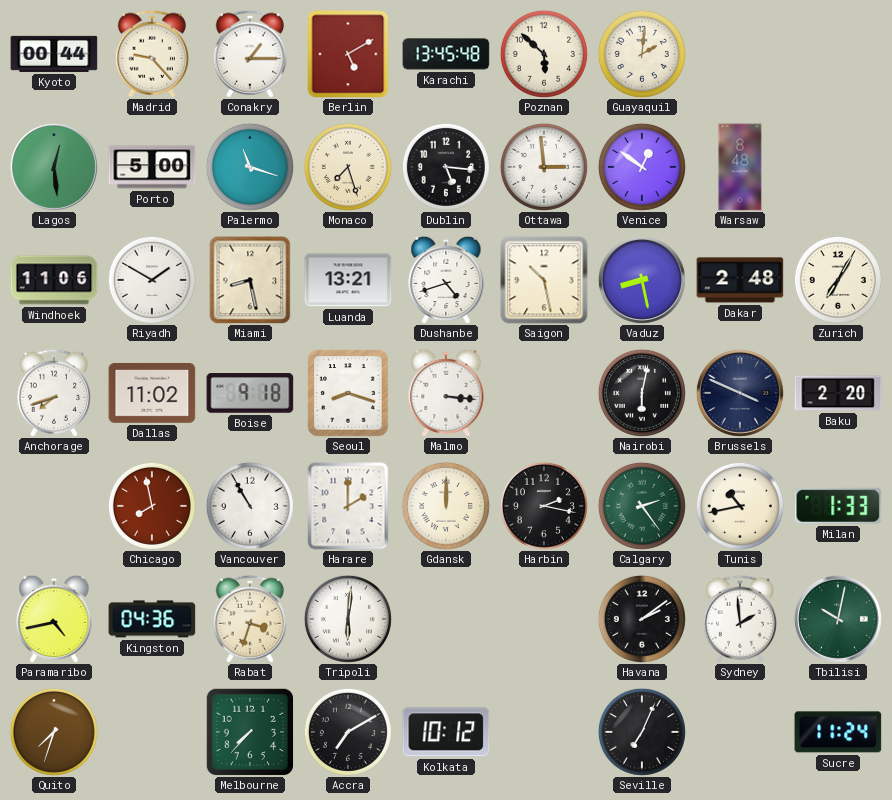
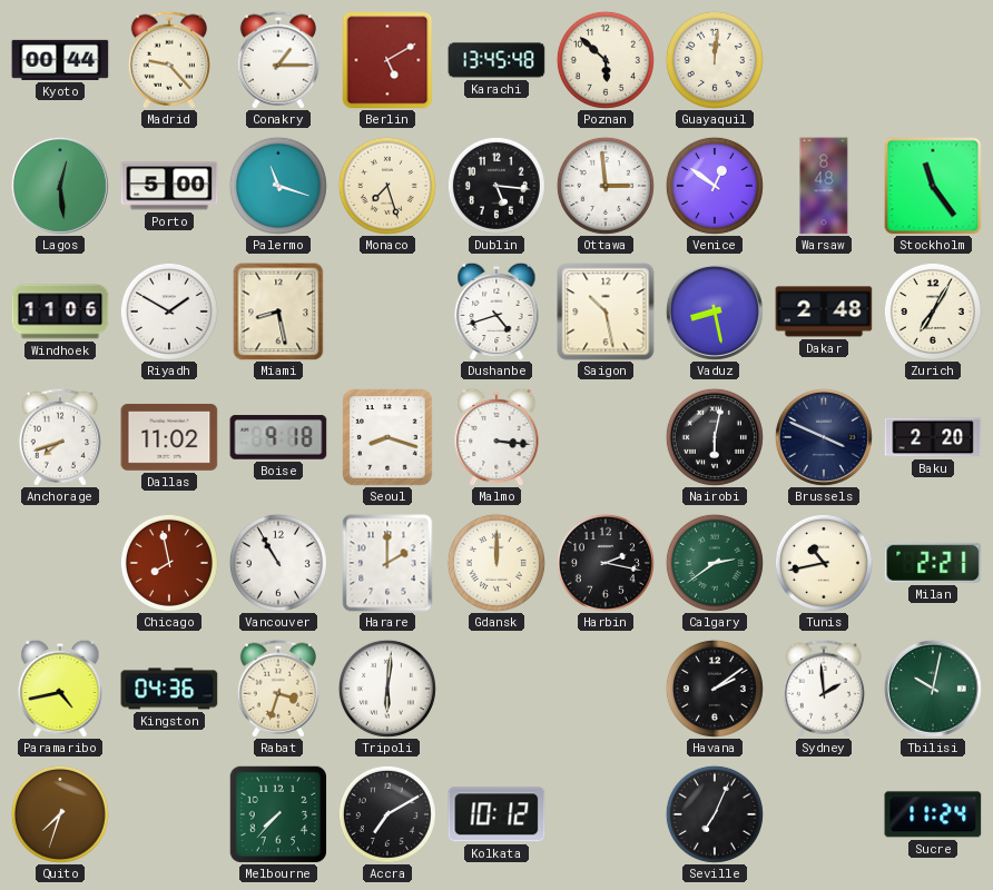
Guayaquil: 2:01 -> 12:01
Stockholm: none -> 11:24
Luanda: 13:21 -> none
Calgary: 2:24 -> 2:39
Milan: 1:33 -> 2:21
